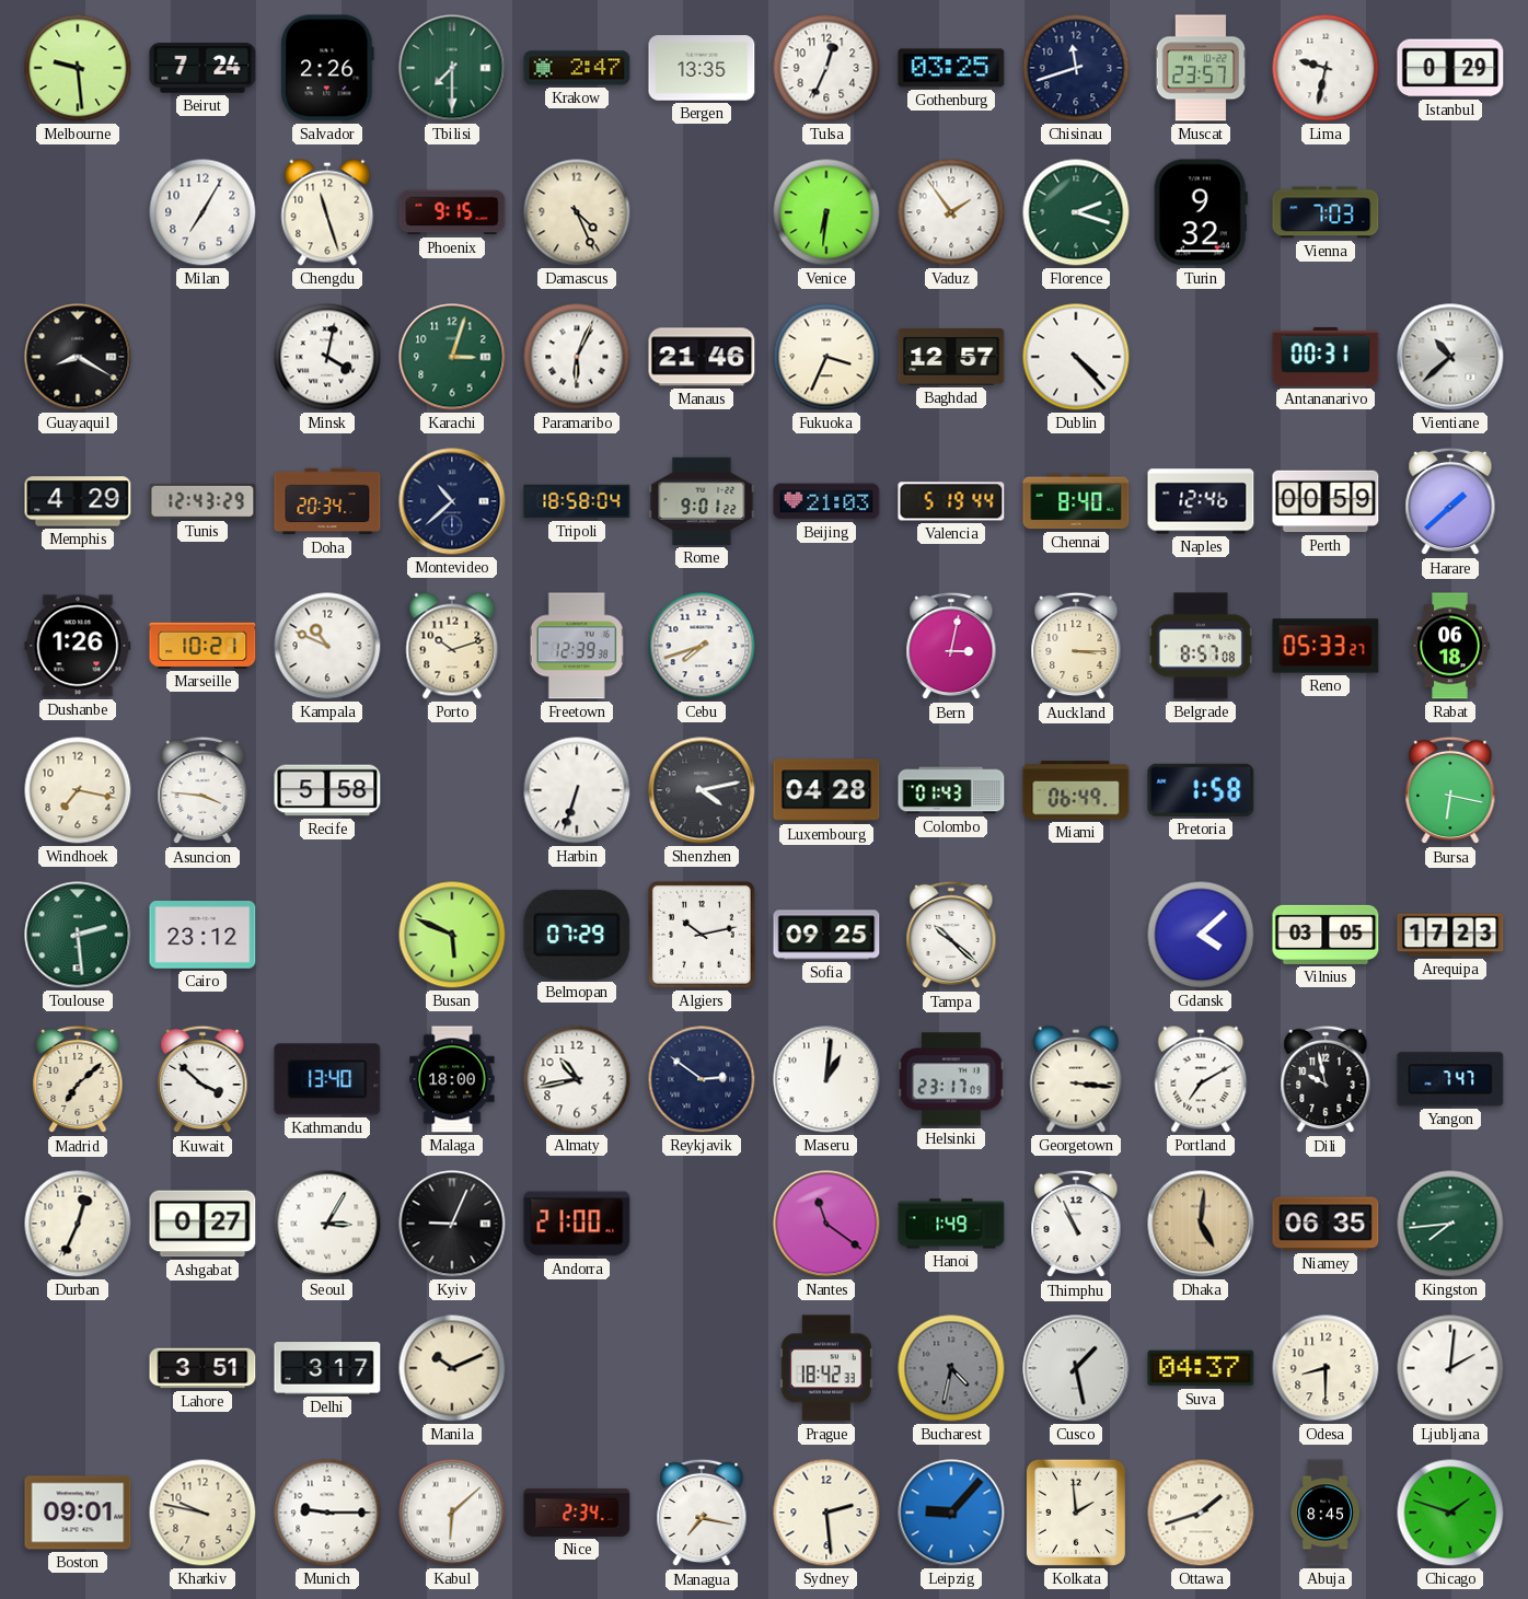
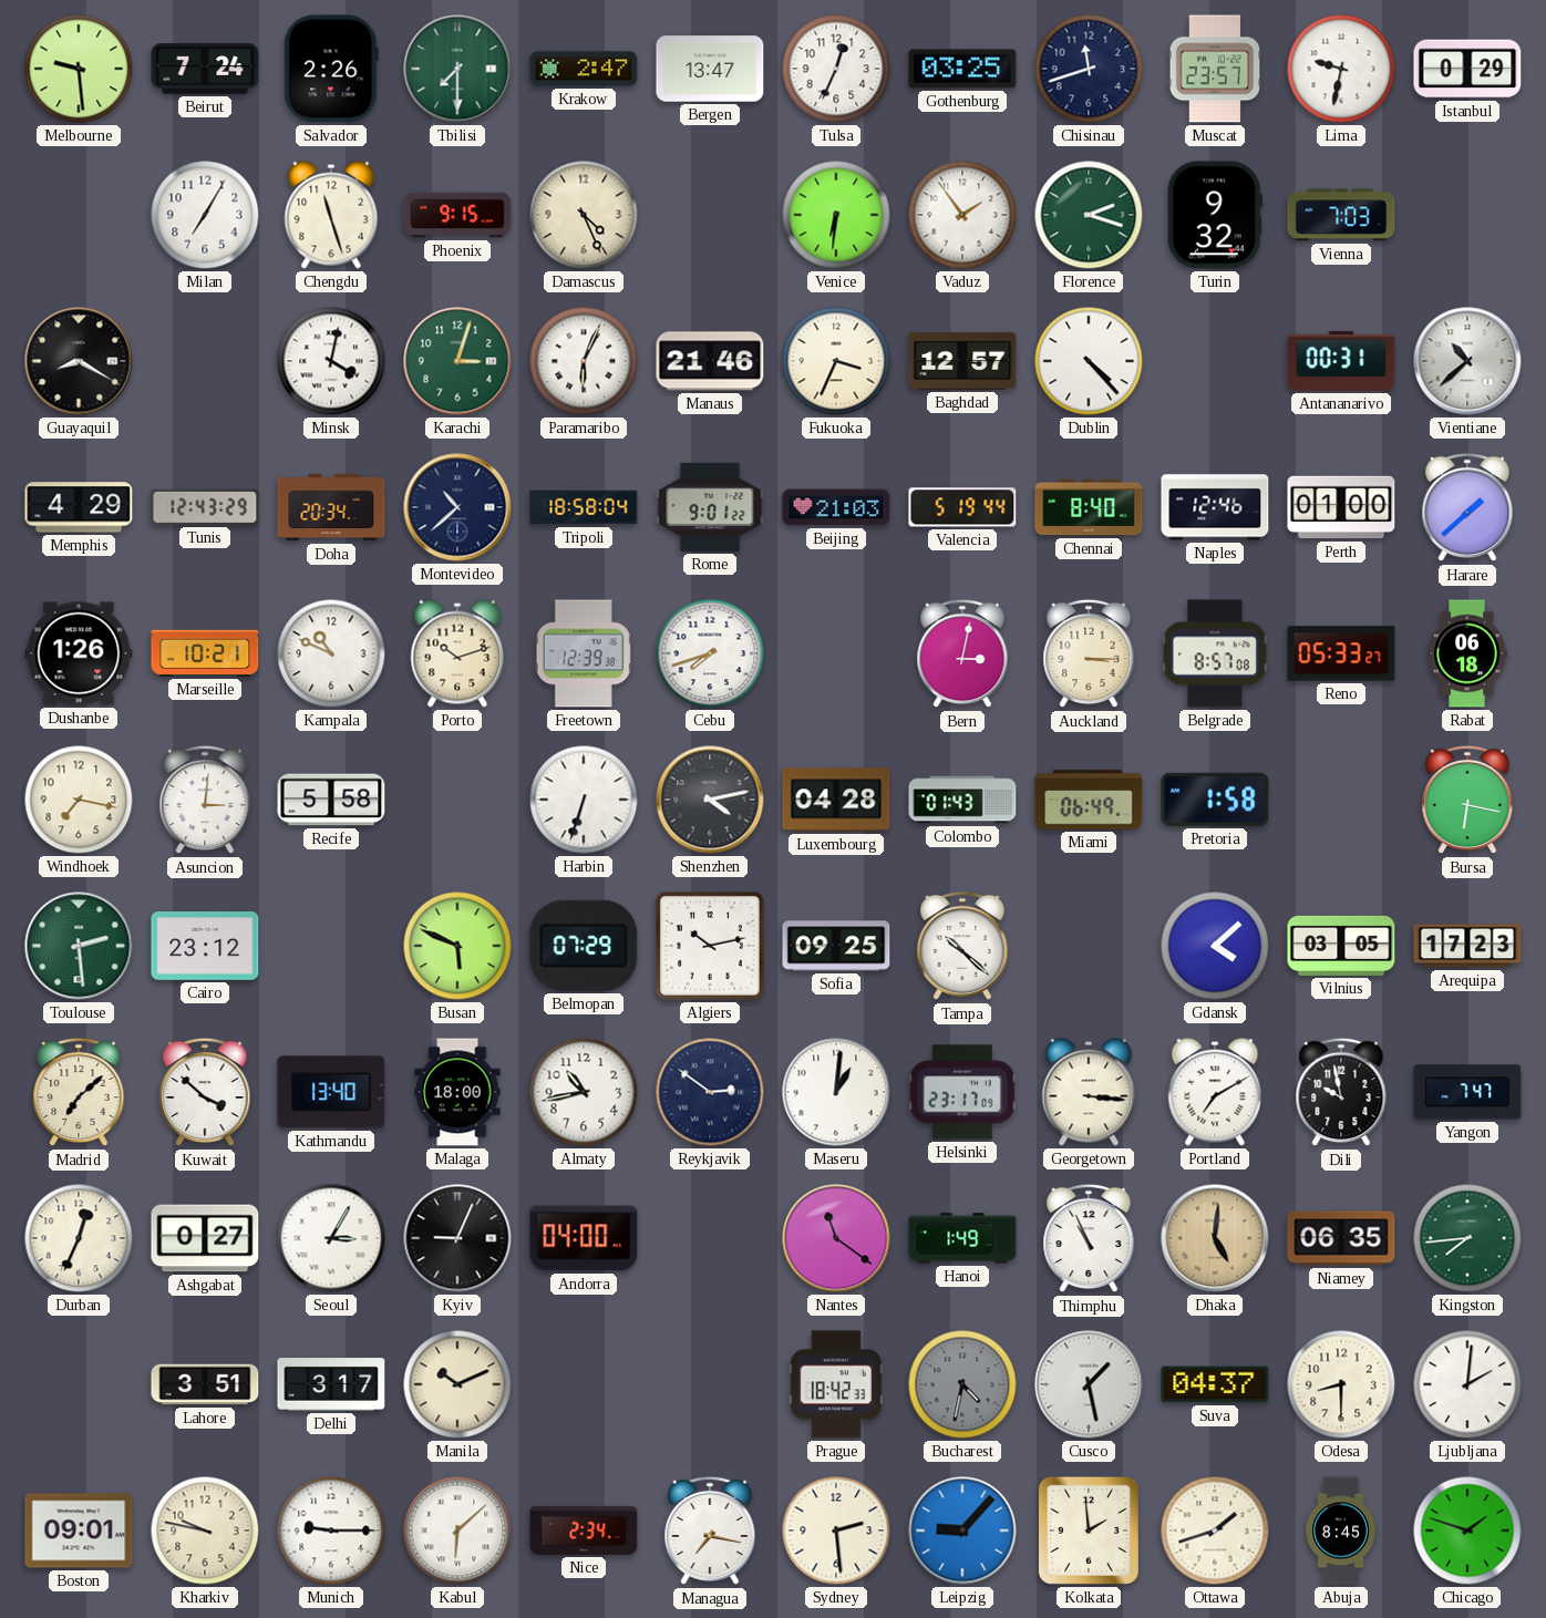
Bergen: 13:35 -> 13:47
Perth: 00:59 -> 01:00
Asuncion: 3:46 -> 3:01
Andorra: 21:00 -> 04:00
